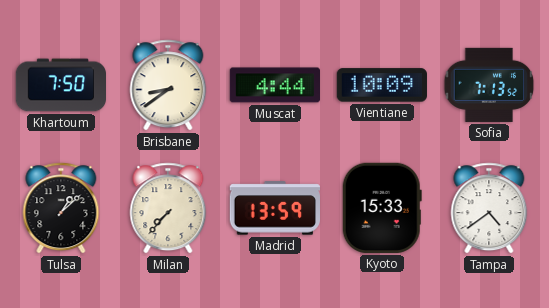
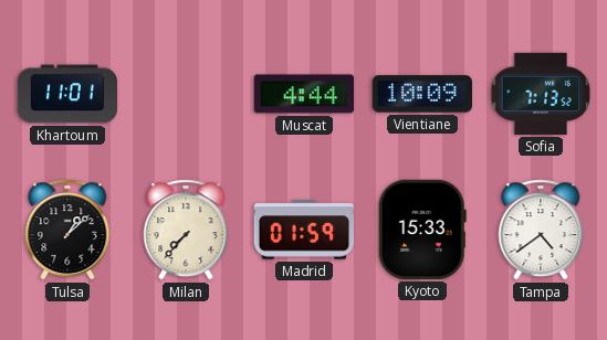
Khartoum: 7:50 -> 11:01
Brisbane: 8:39 -> none
Madrid: 13:59 -> 01:59
